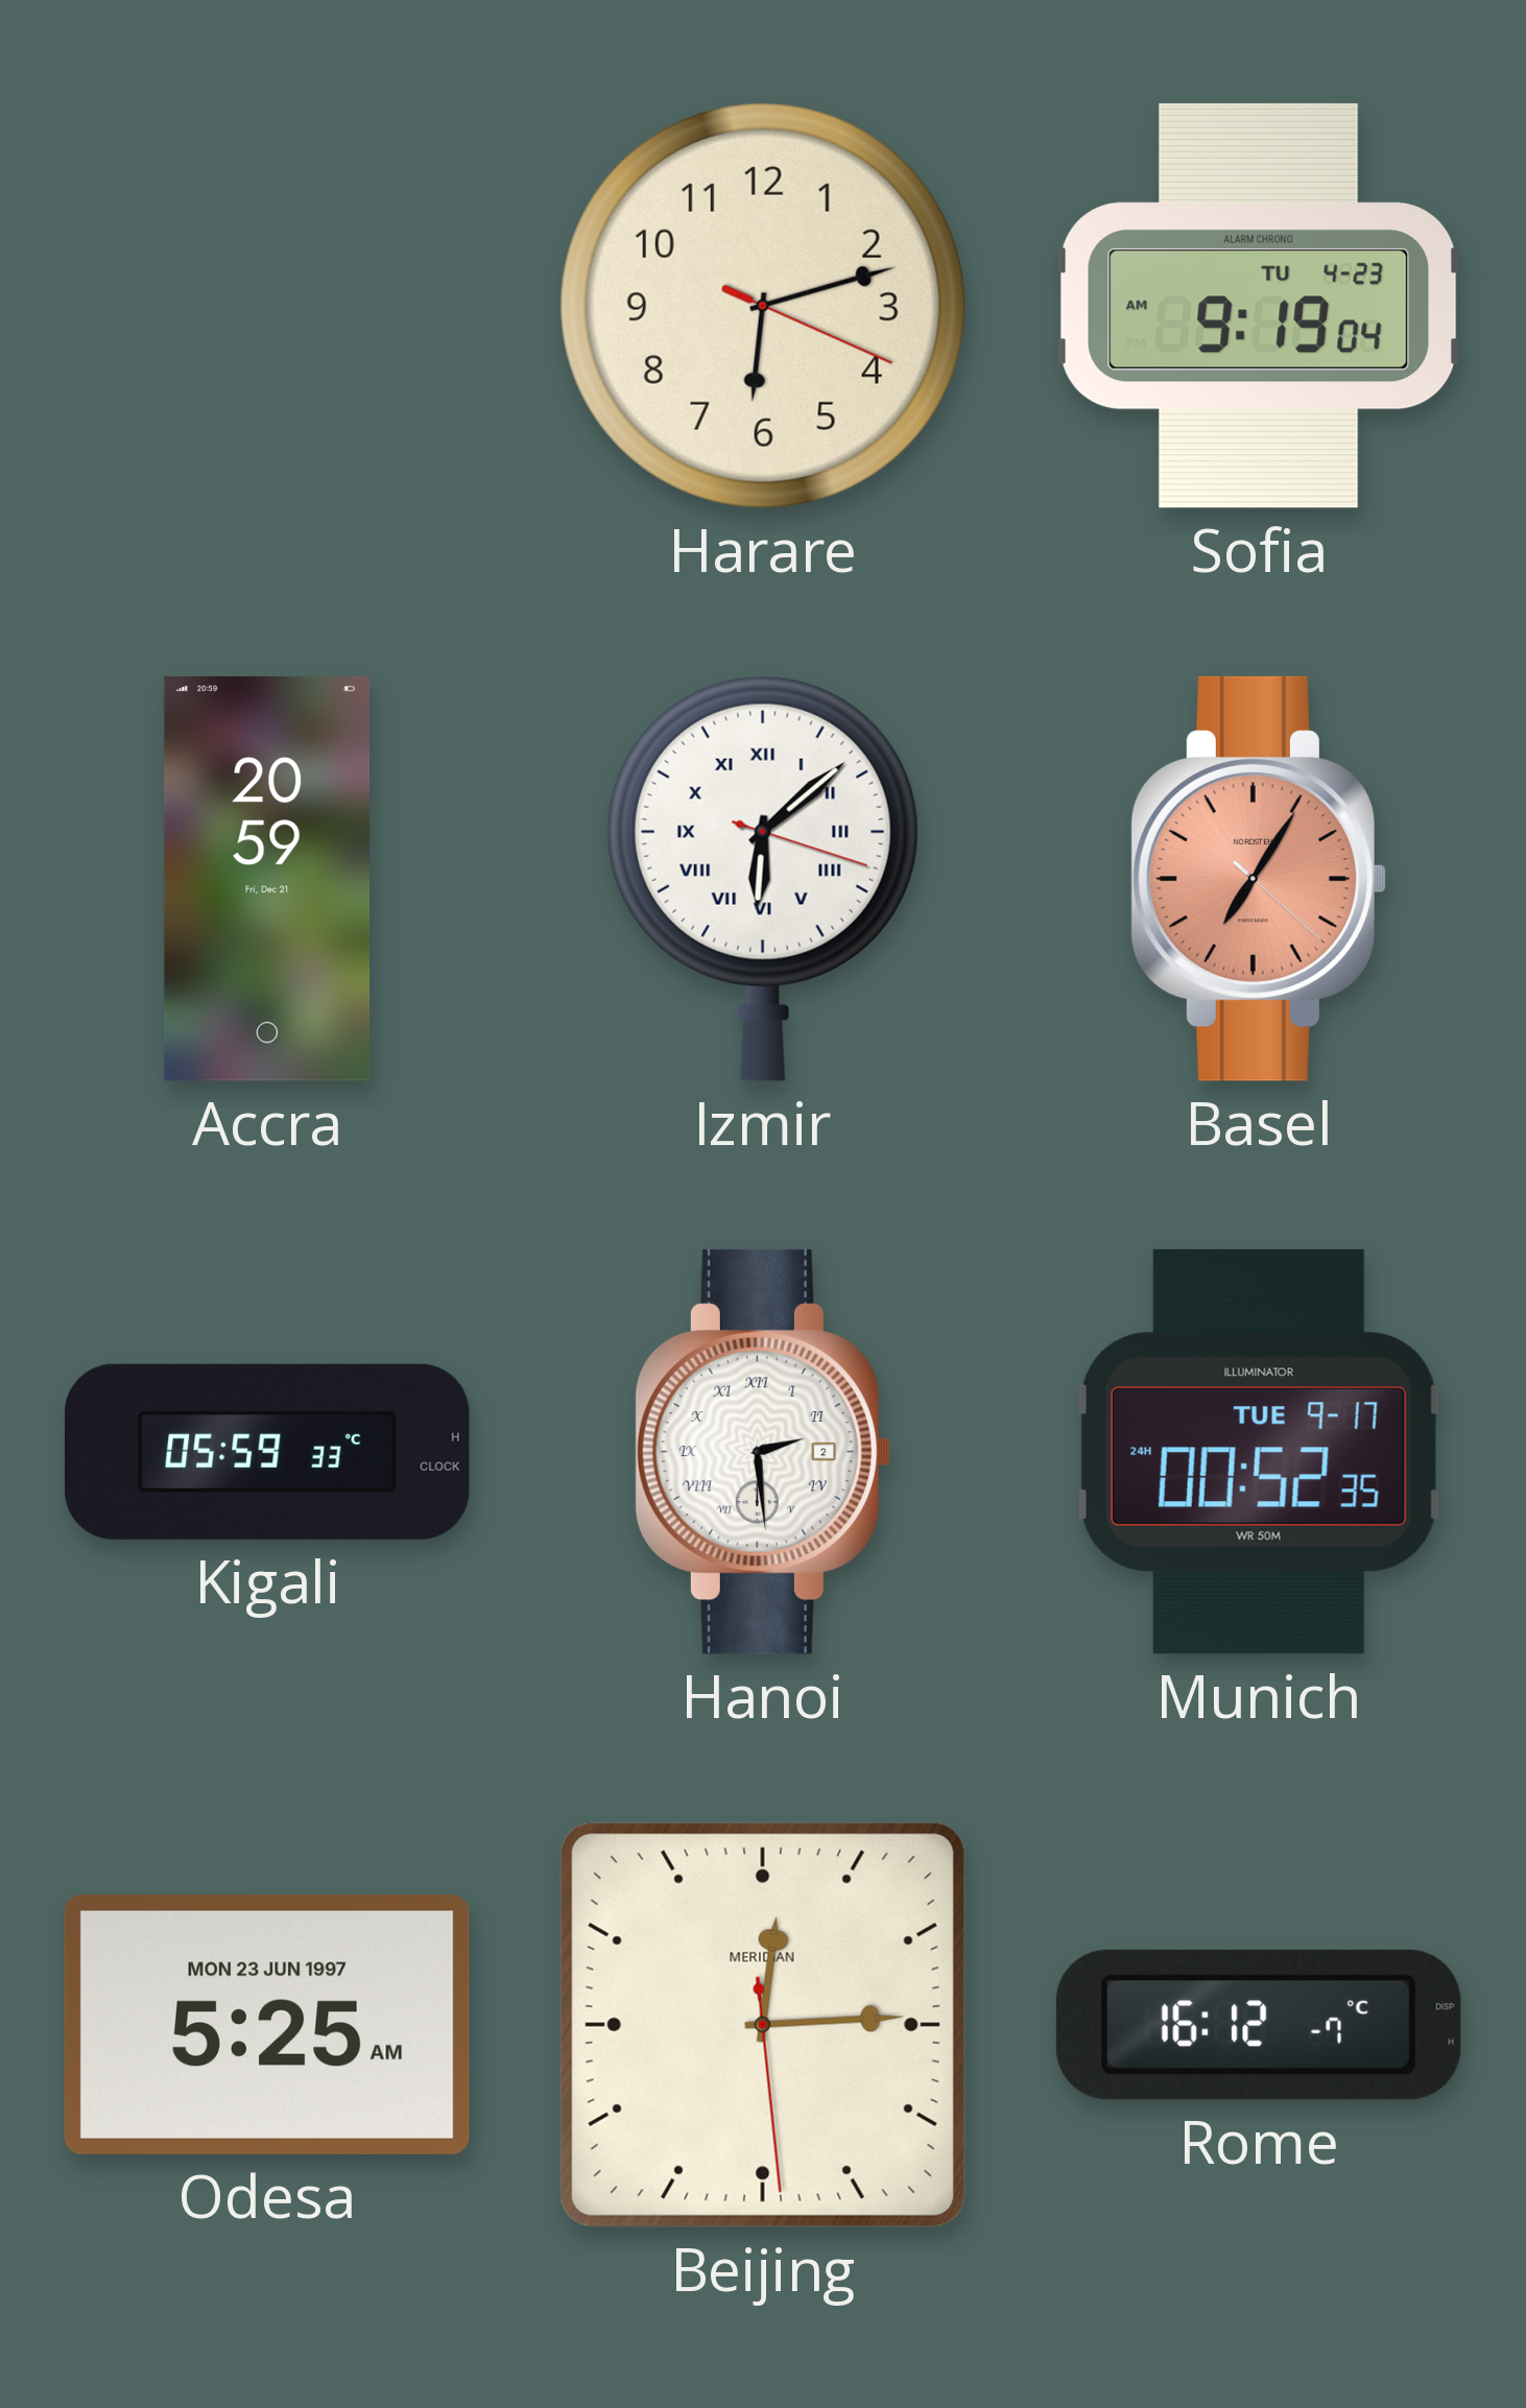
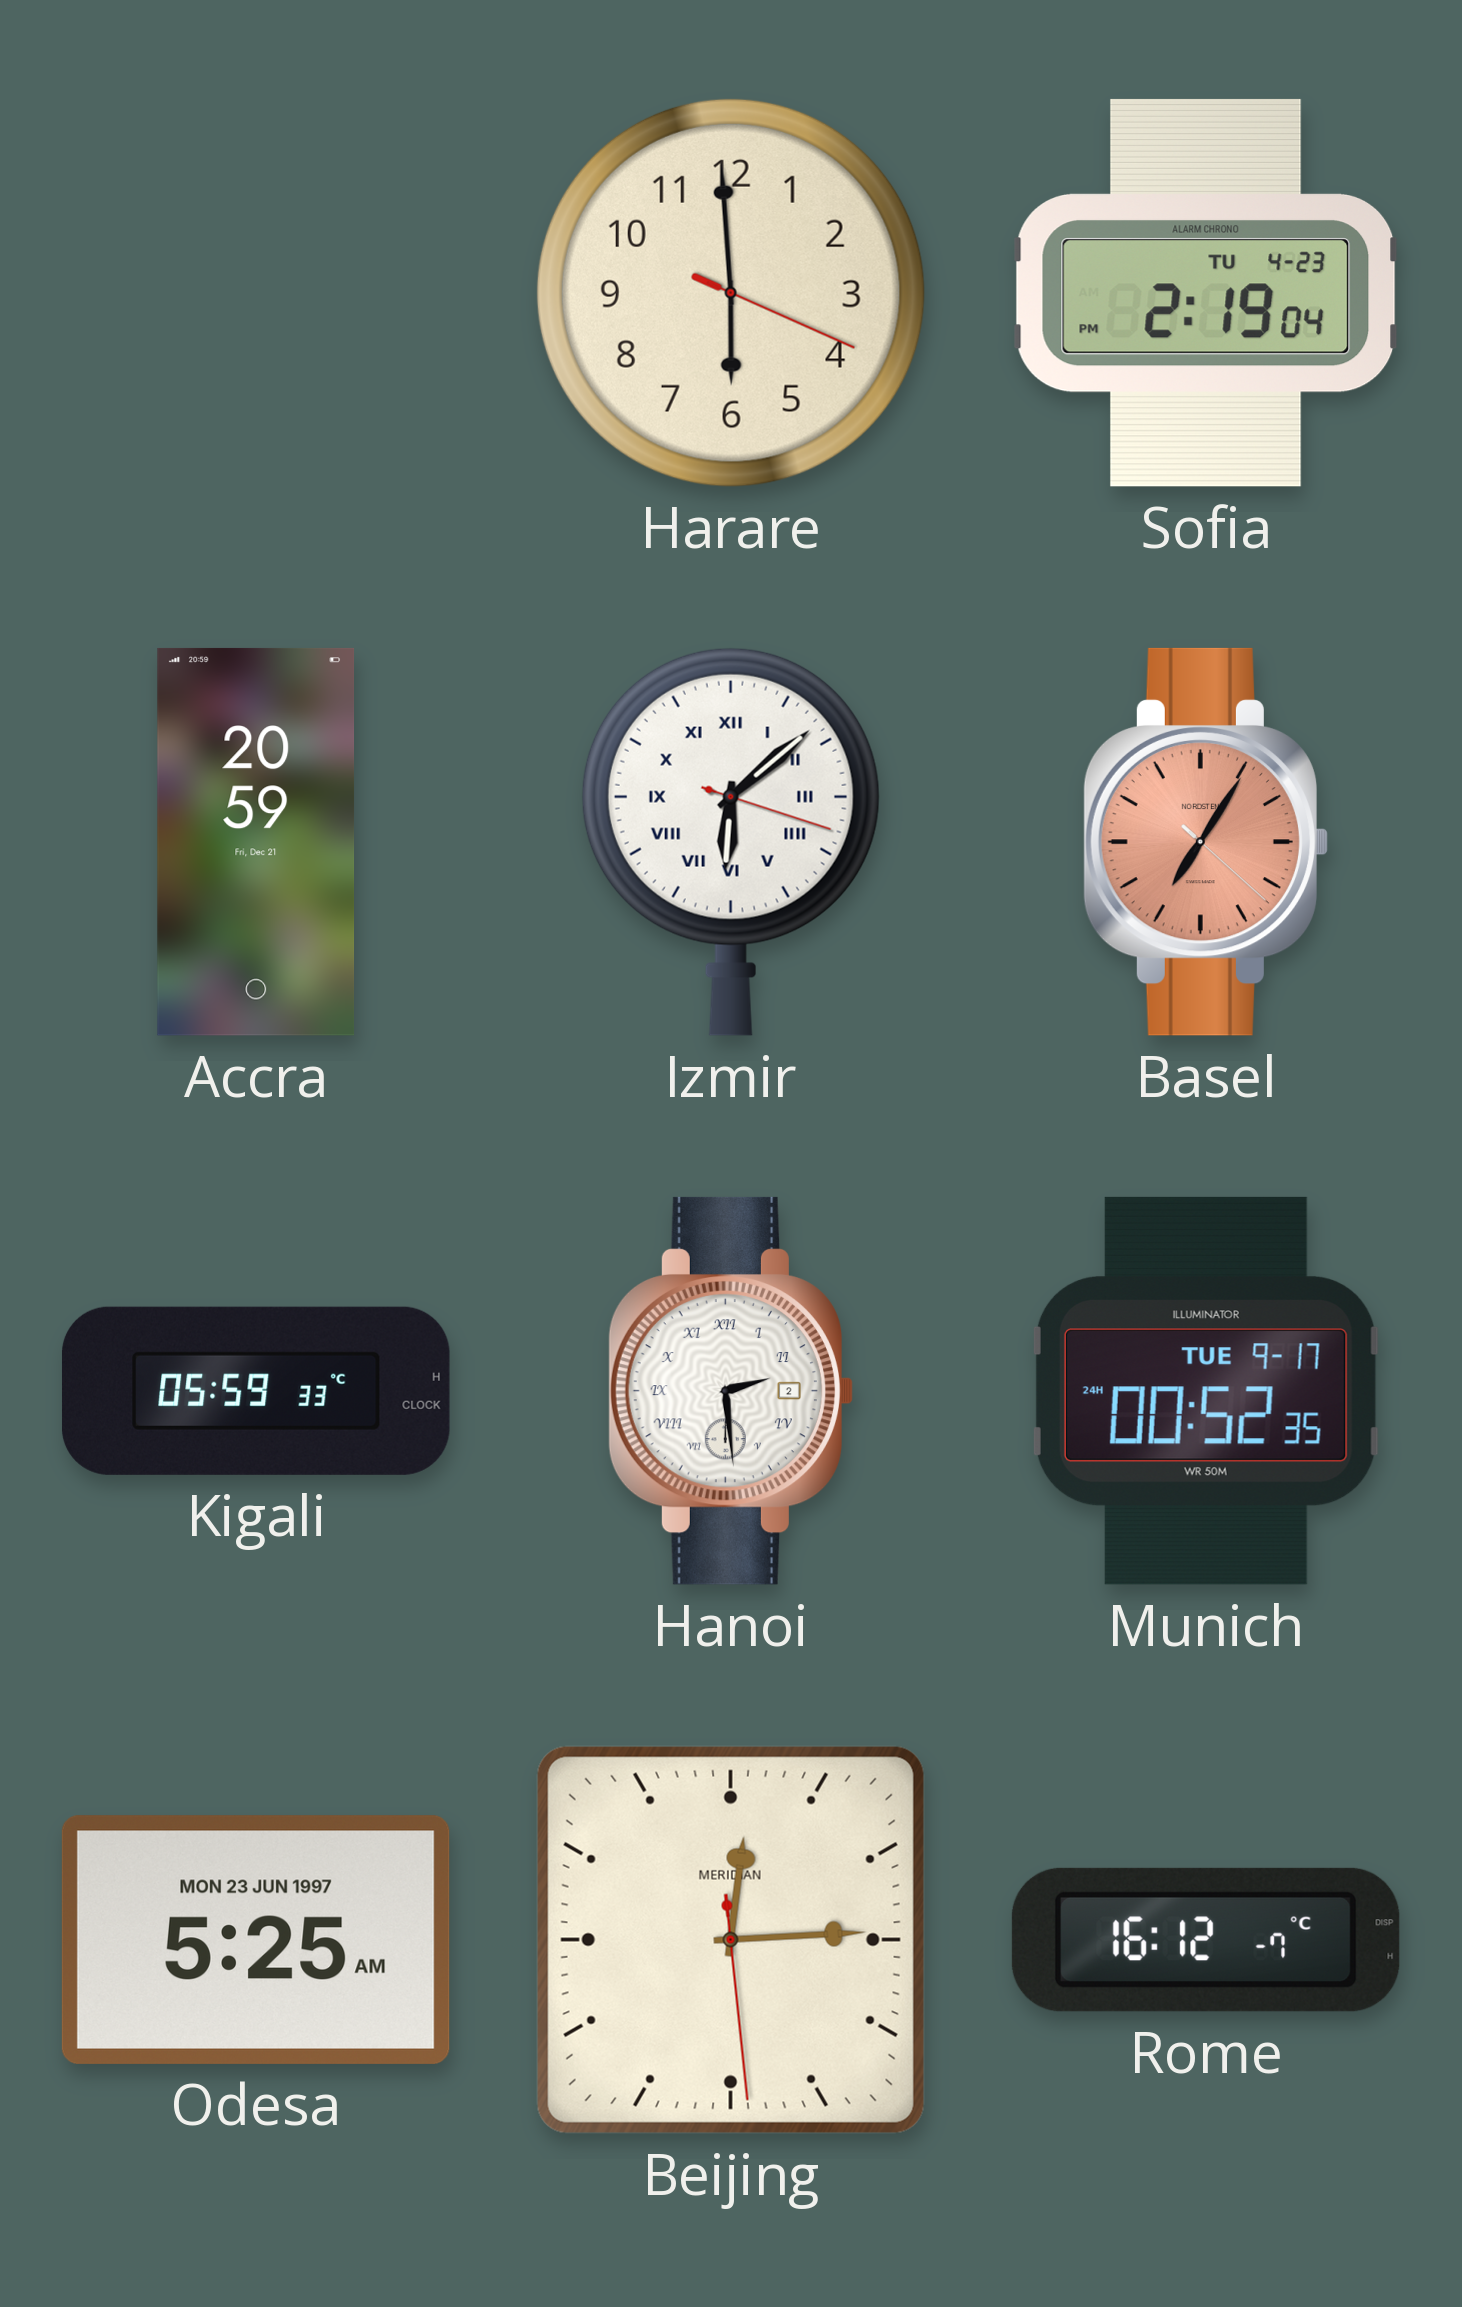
Harare: 6:12 -> 5:59
Sofia: 9:19 -> 2:19
